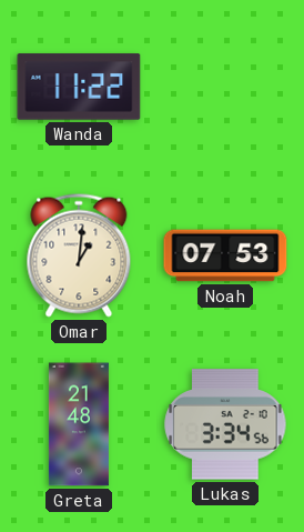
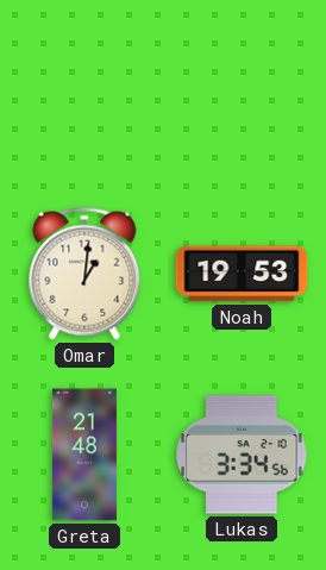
Wanda: 11:22 -> none
Noah: 07:53 -> 19:53
